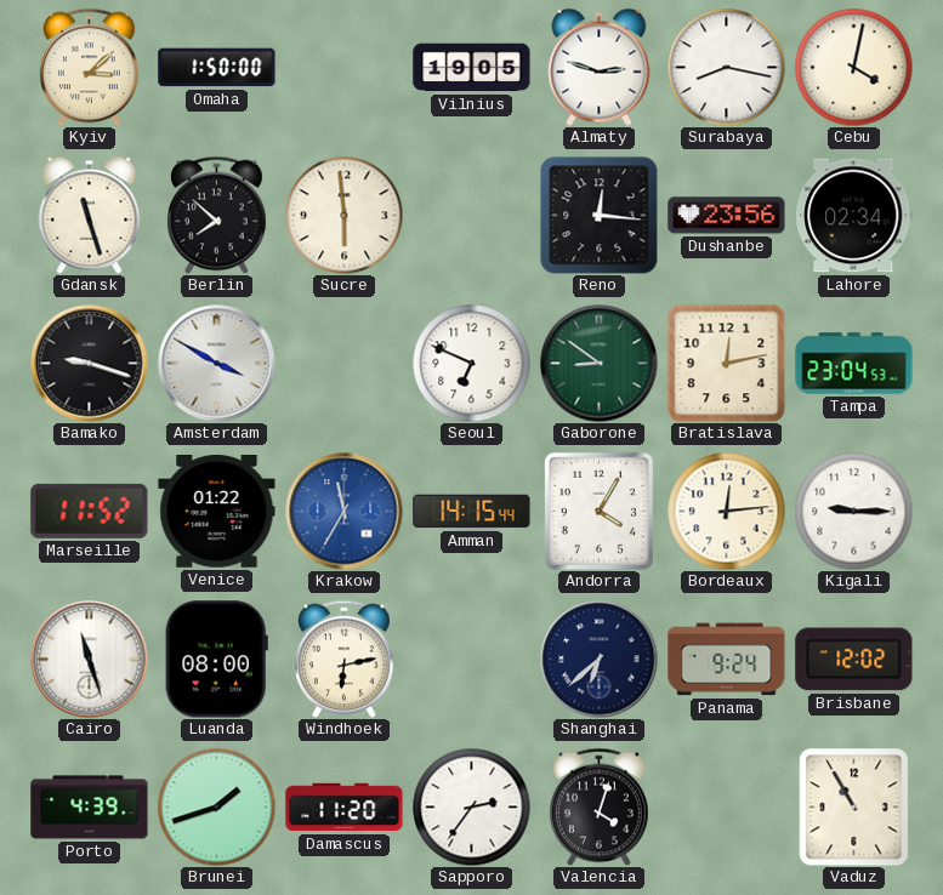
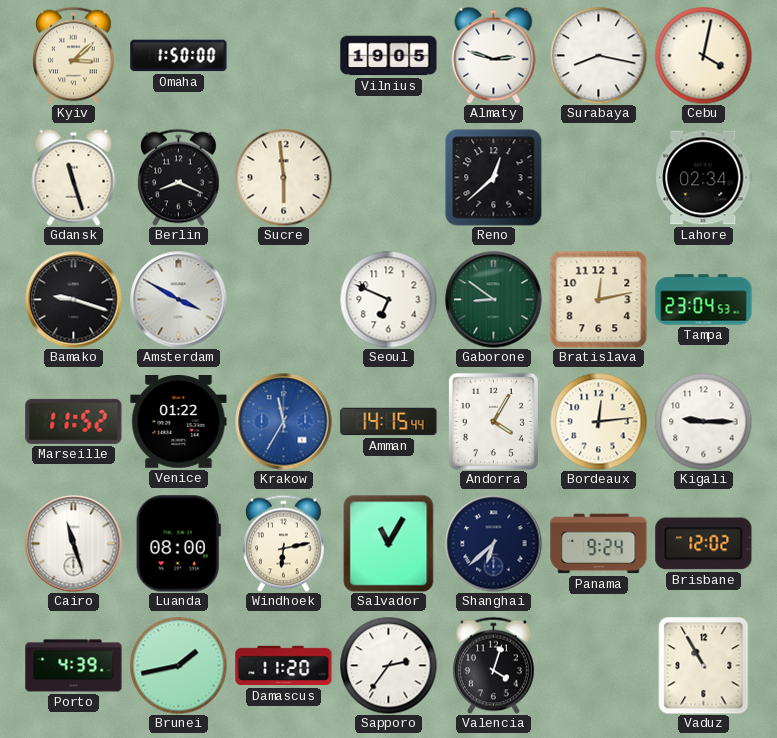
Berlin: 7:52 -> 8:19
Reno: 12:16 -> 12:38
Dushanbe: 23:56 -> none
Salvador: none -> 11:05
Brunei: 1:42 -> 1:43
